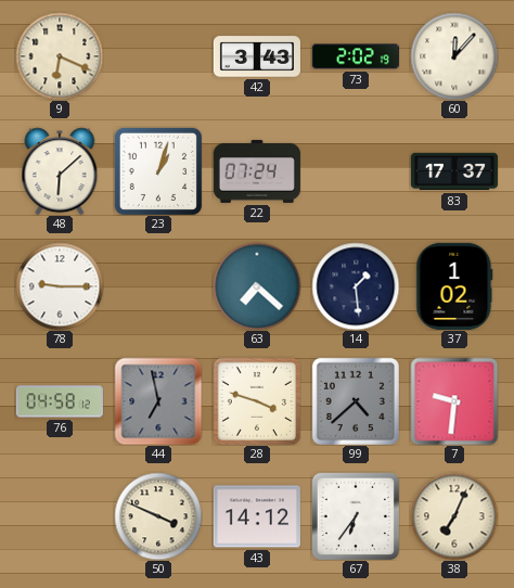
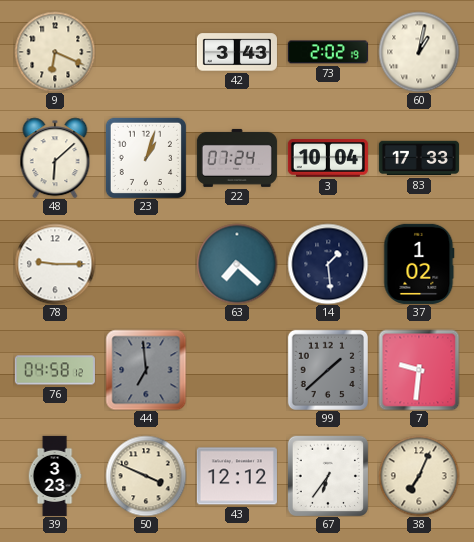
60: 12:07 -> 1:02
3: none -> 10:04
83: 17:37 -> 17:33
44: 6:58 -> 6:59
28: 3:48 -> none
99: 4:38 -> 1:38
39: none -> 3:23
43: 14:12 -> 12:12
